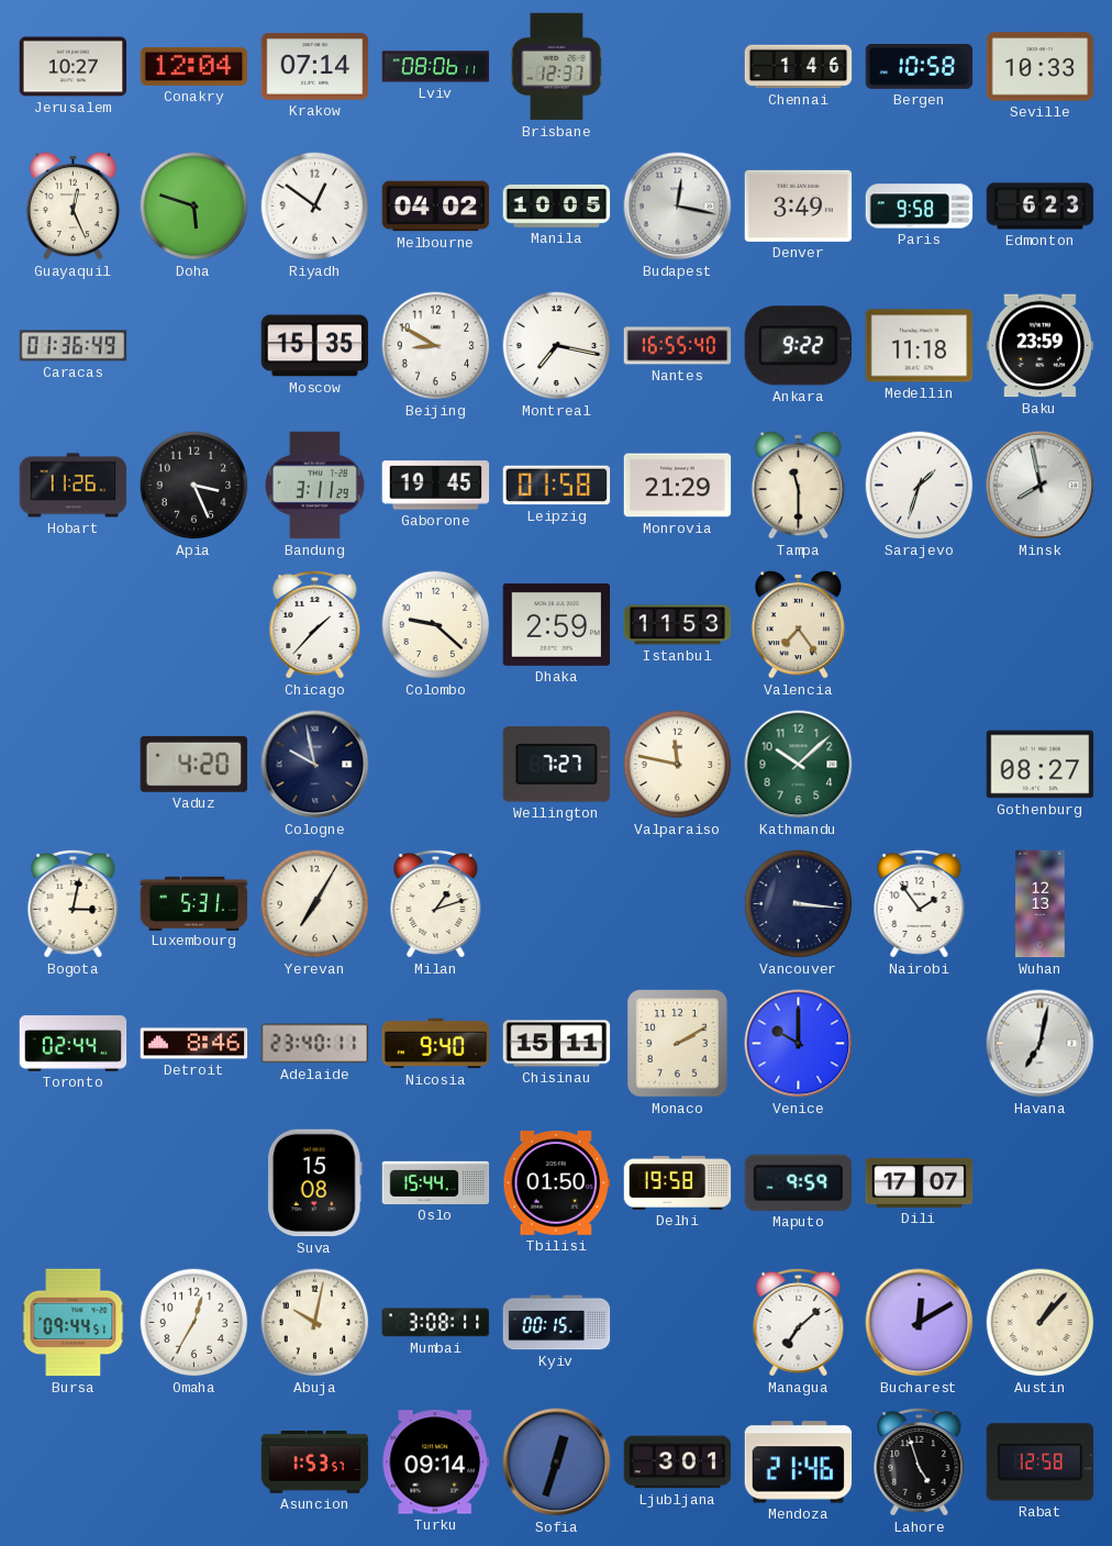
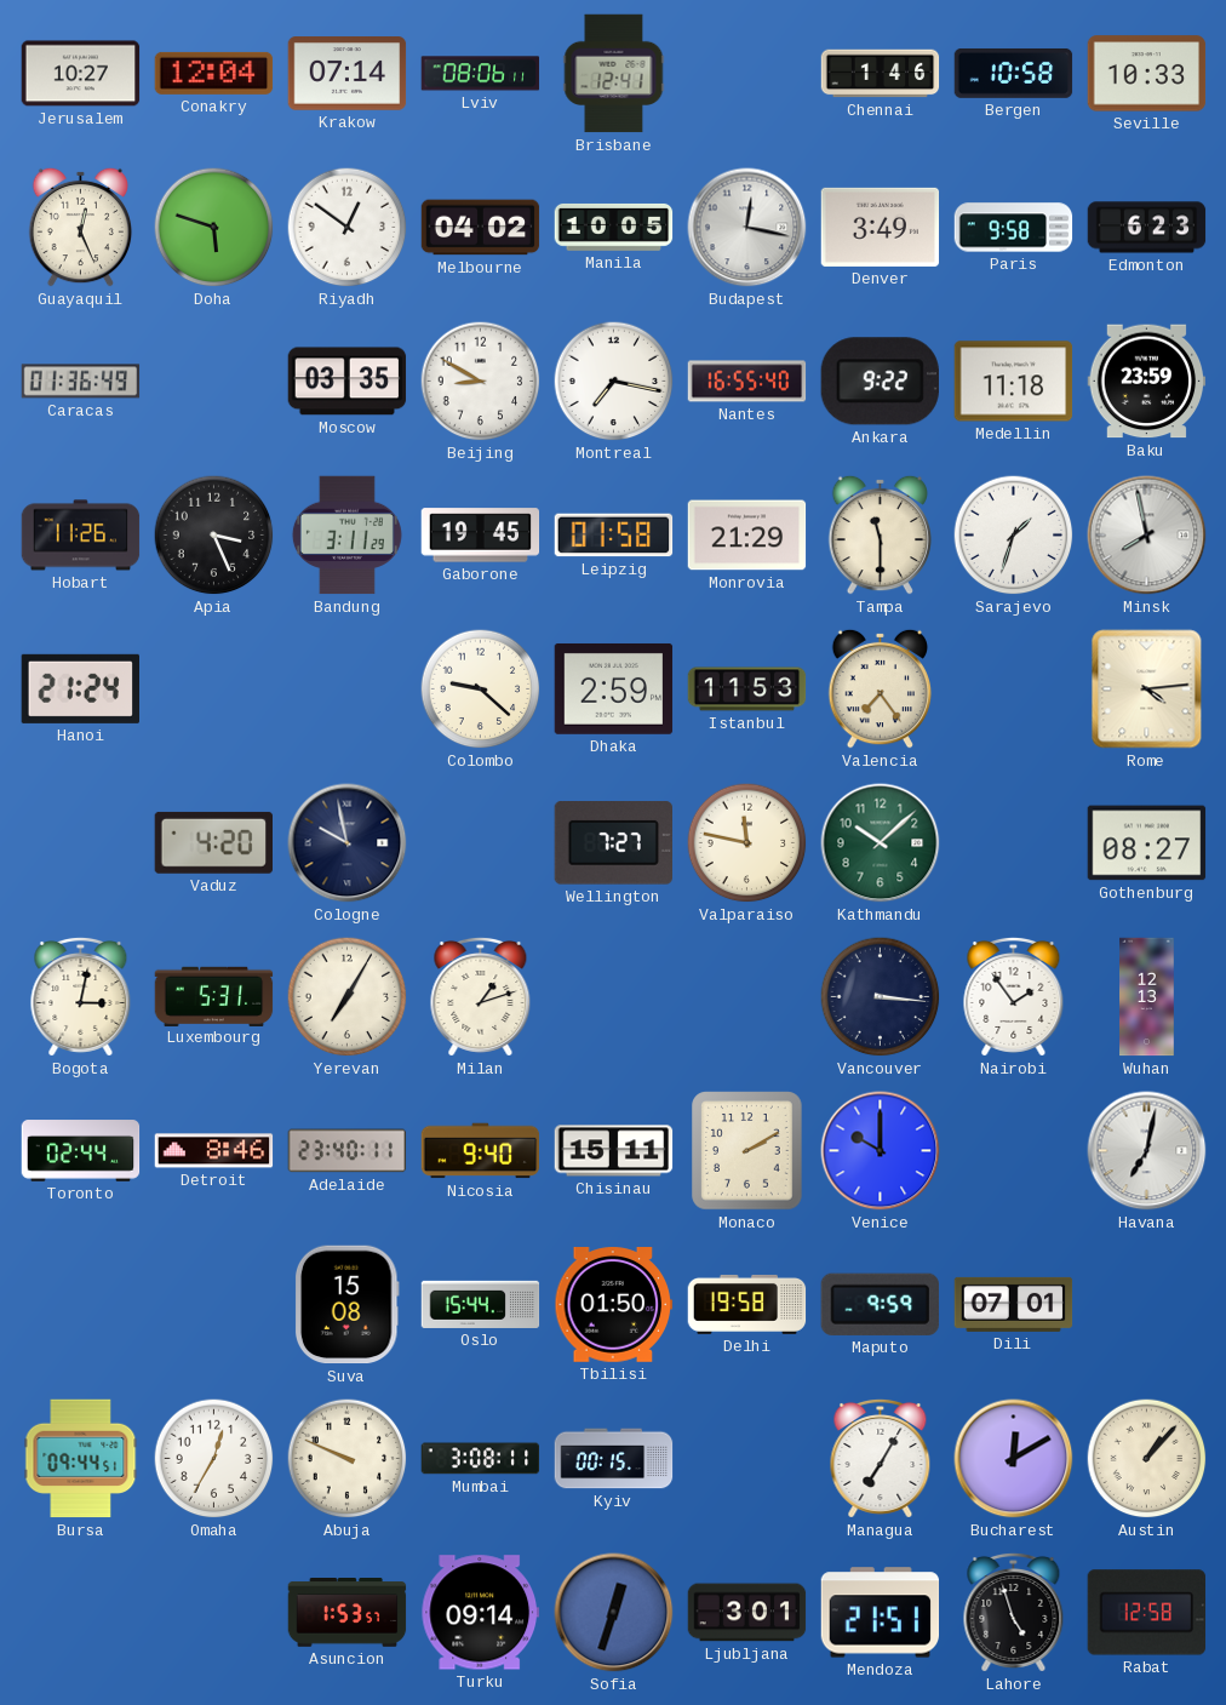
Brisbane: 12:37 -> 12:41
Moscow: 15:35 -> 03:35
Hanoi: none -> 21:24
Chicago: 1:37 -> none
Rome: none -> 4:14
Dili: 17:07 -> 07:01
Abuja: 10:02 -> 9:49
Managua: 7:08 -> 7:05
Mendoza: 21:46 -> 21:51
